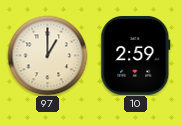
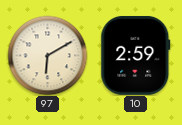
97: 1:00 -> 6:10
